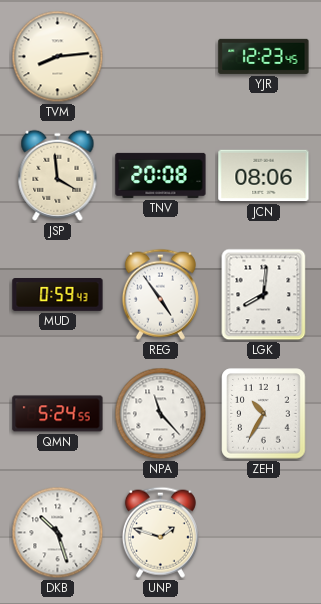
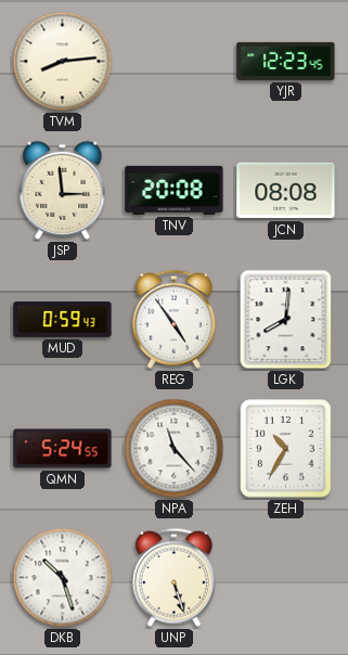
JSP: 3:59 -> 2:59
JCN: 08:06 -> 08:08
UNP: 1:48 -> 5:27
